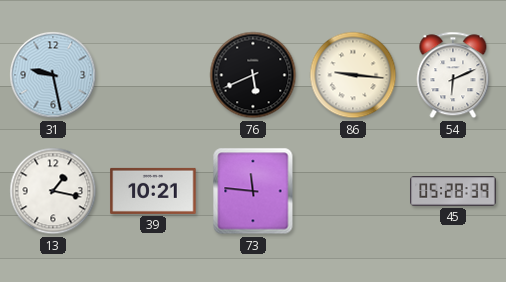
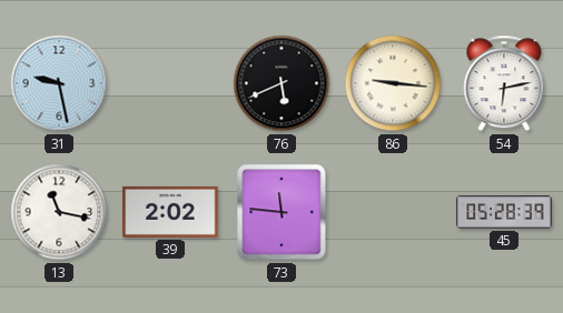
54: 6:11 -> 6:13
13: 1:17 -> 11:17
39: 10:21 -> 2:02
